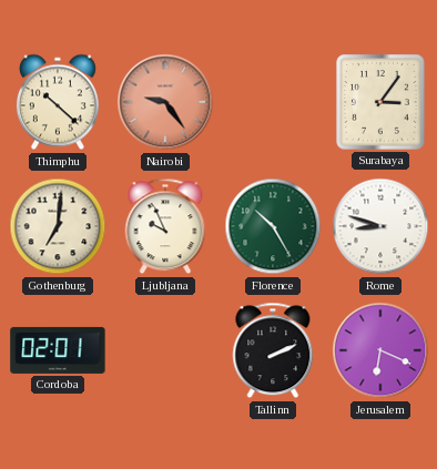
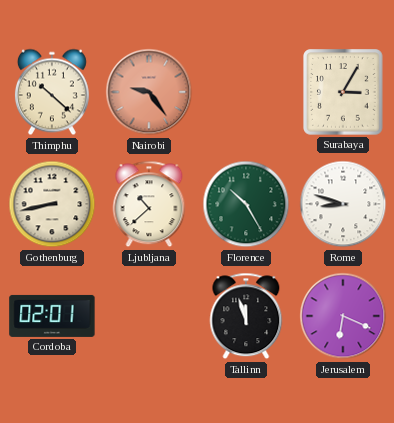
Surabaya: 3:06 -> 3:05
Gothenburg: 7:01 -> 8:43
Ljubljana: 9:56 -> 10:38
Tallinn: 2:11 -> 11:57
